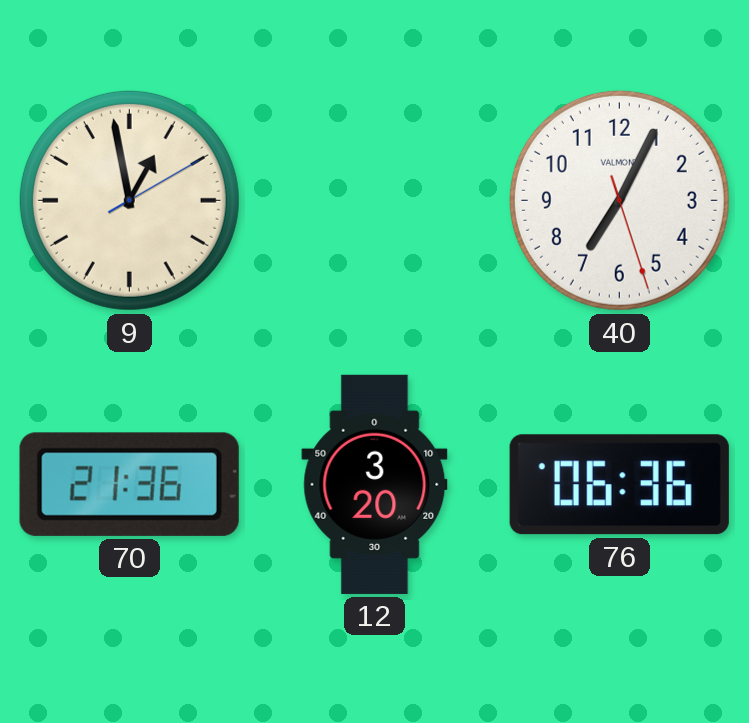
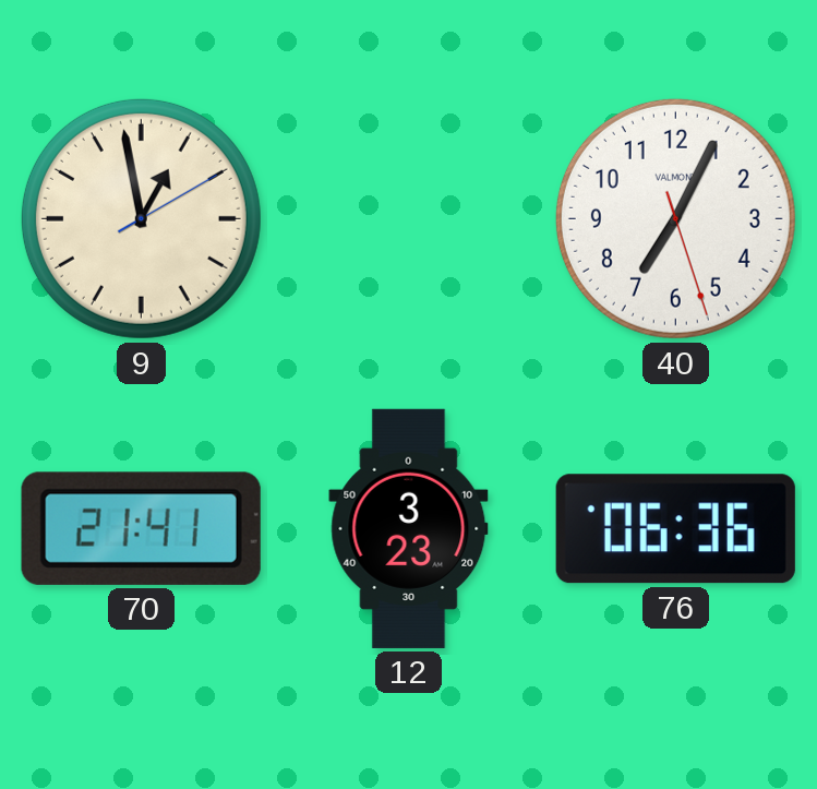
70: 21:36 -> 21:41
12: 3:20 -> 3:23
